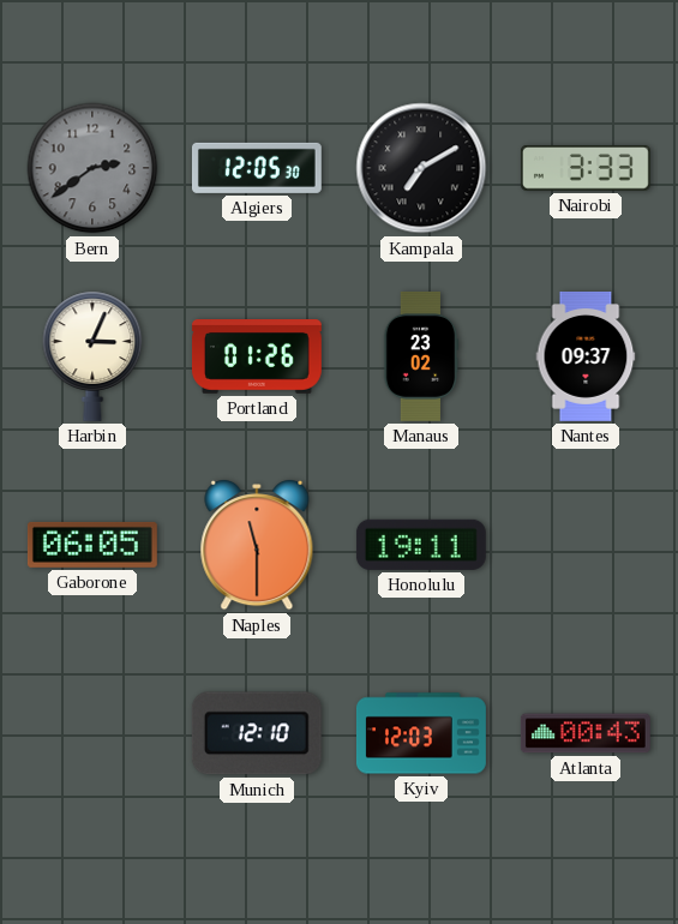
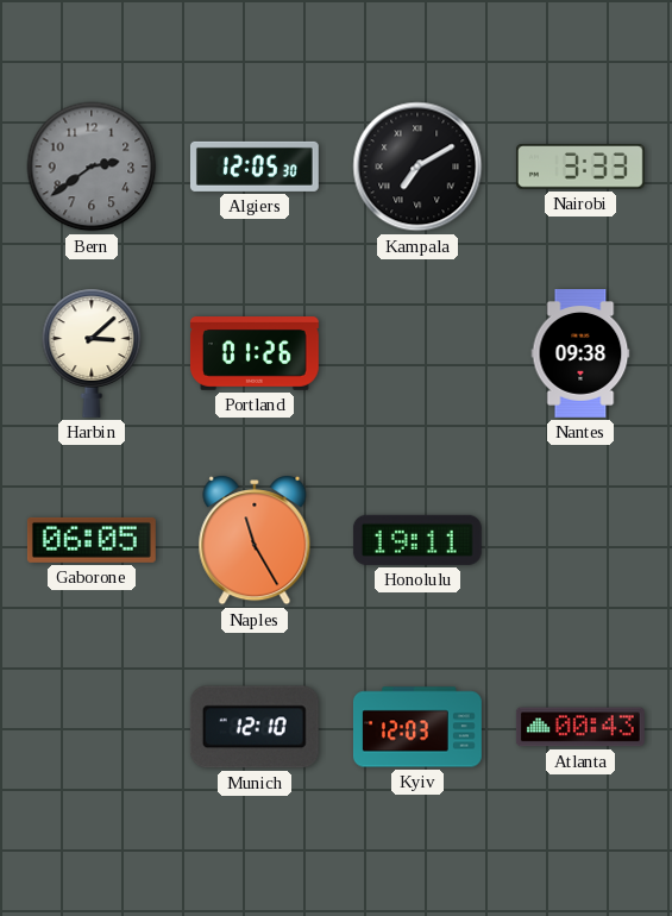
Harbin: 3:04 -> 3:08
Manaus: 23:02 -> none
Nantes: 09:37 -> 09:38
Naples: 11:30 -> 11:25
